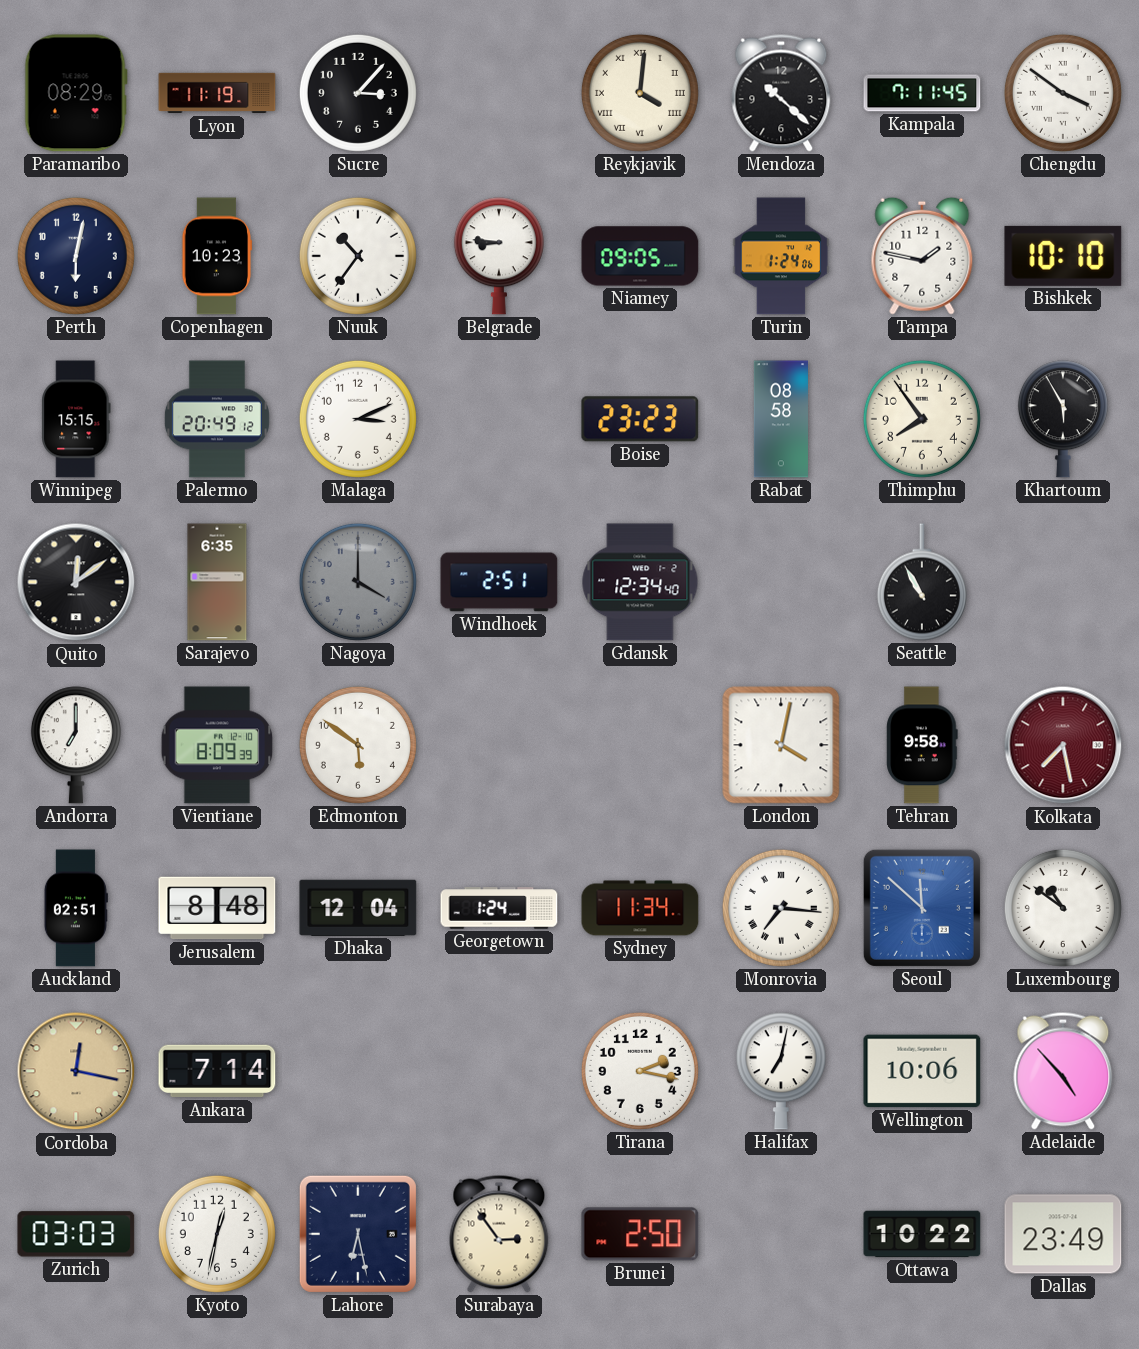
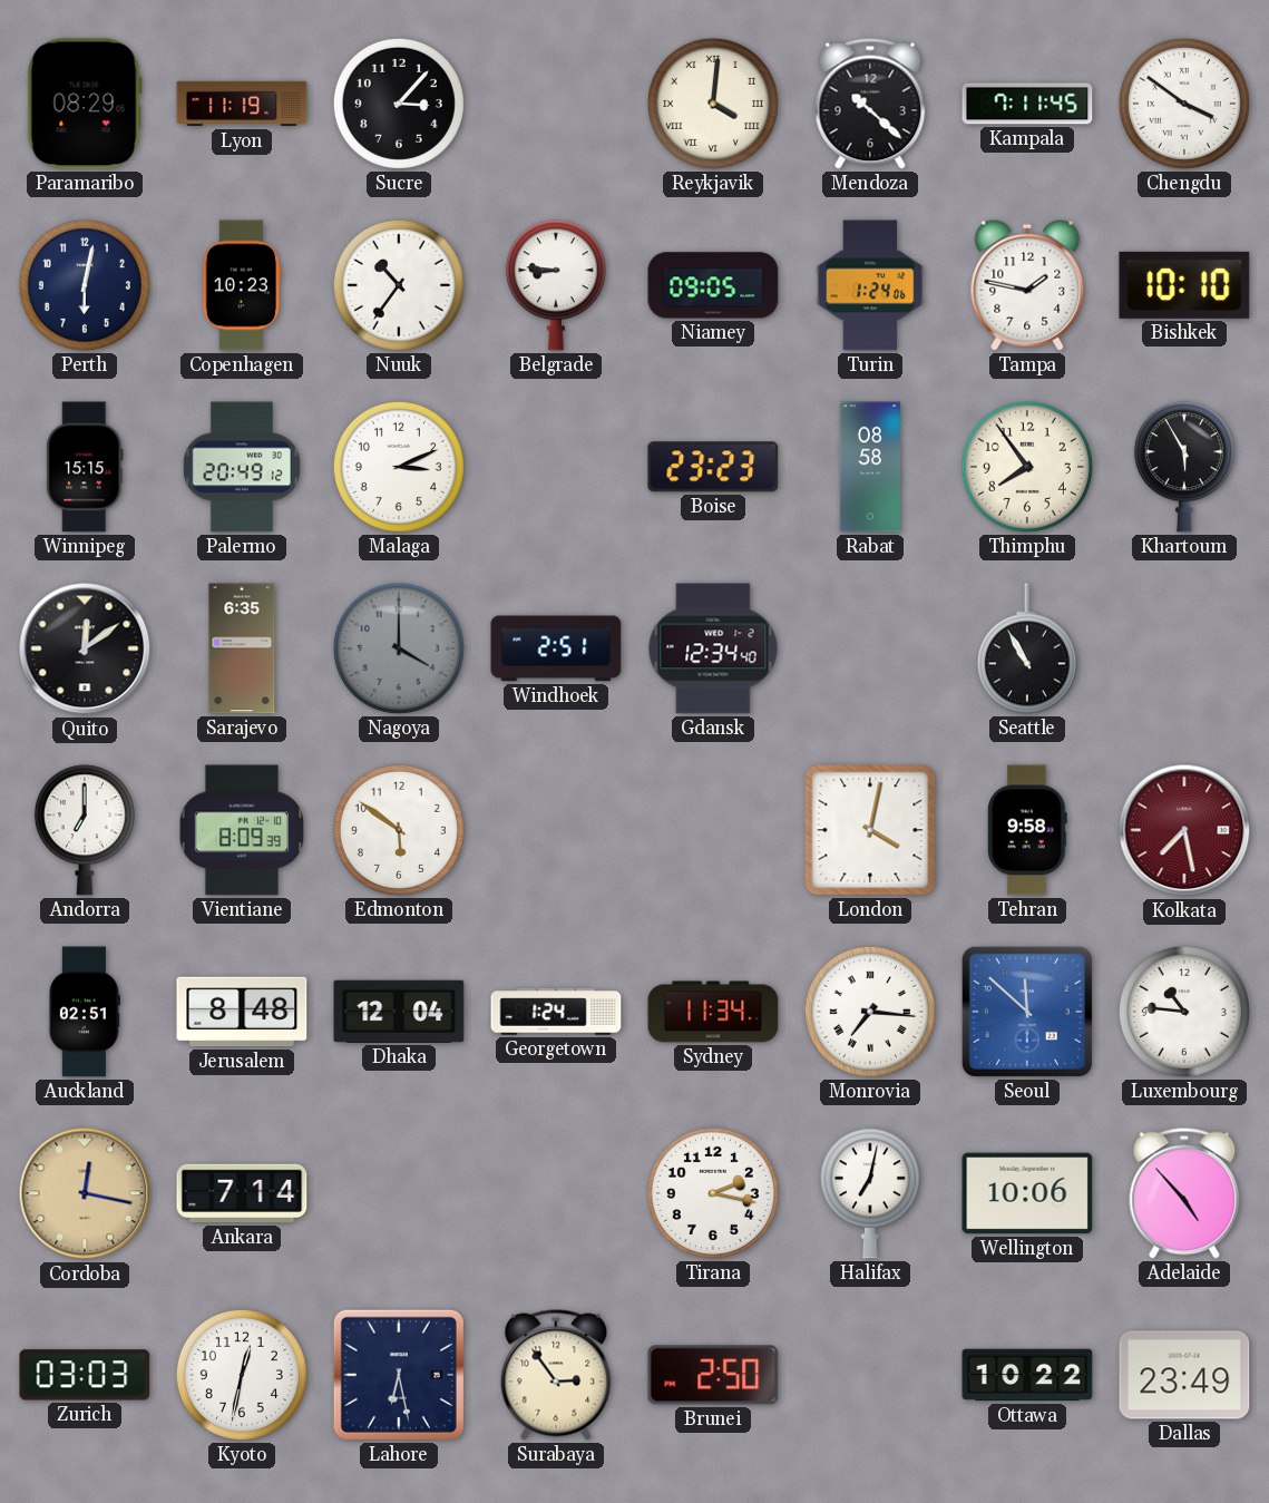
Luxembourg: 10:51 -> 10:46
